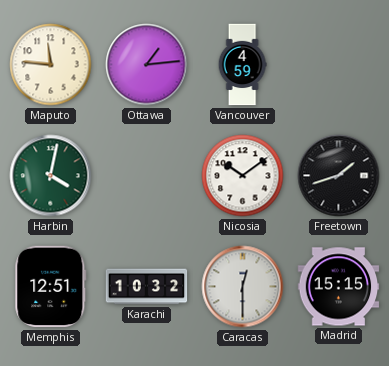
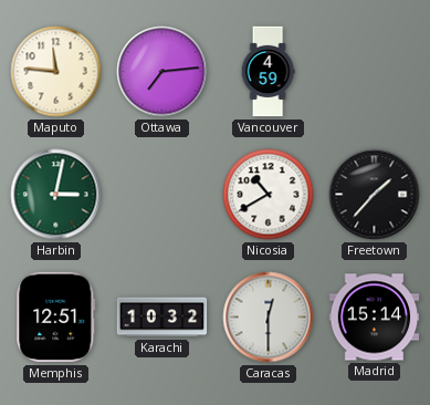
Ottawa: 1:14 -> 7:14
Harbin: 4:02 -> 3:02
Nicosia: 10:09 -> 10:40
Freetown: 1:42 -> 1:37
Madrid: 15:15 -> 15:14
